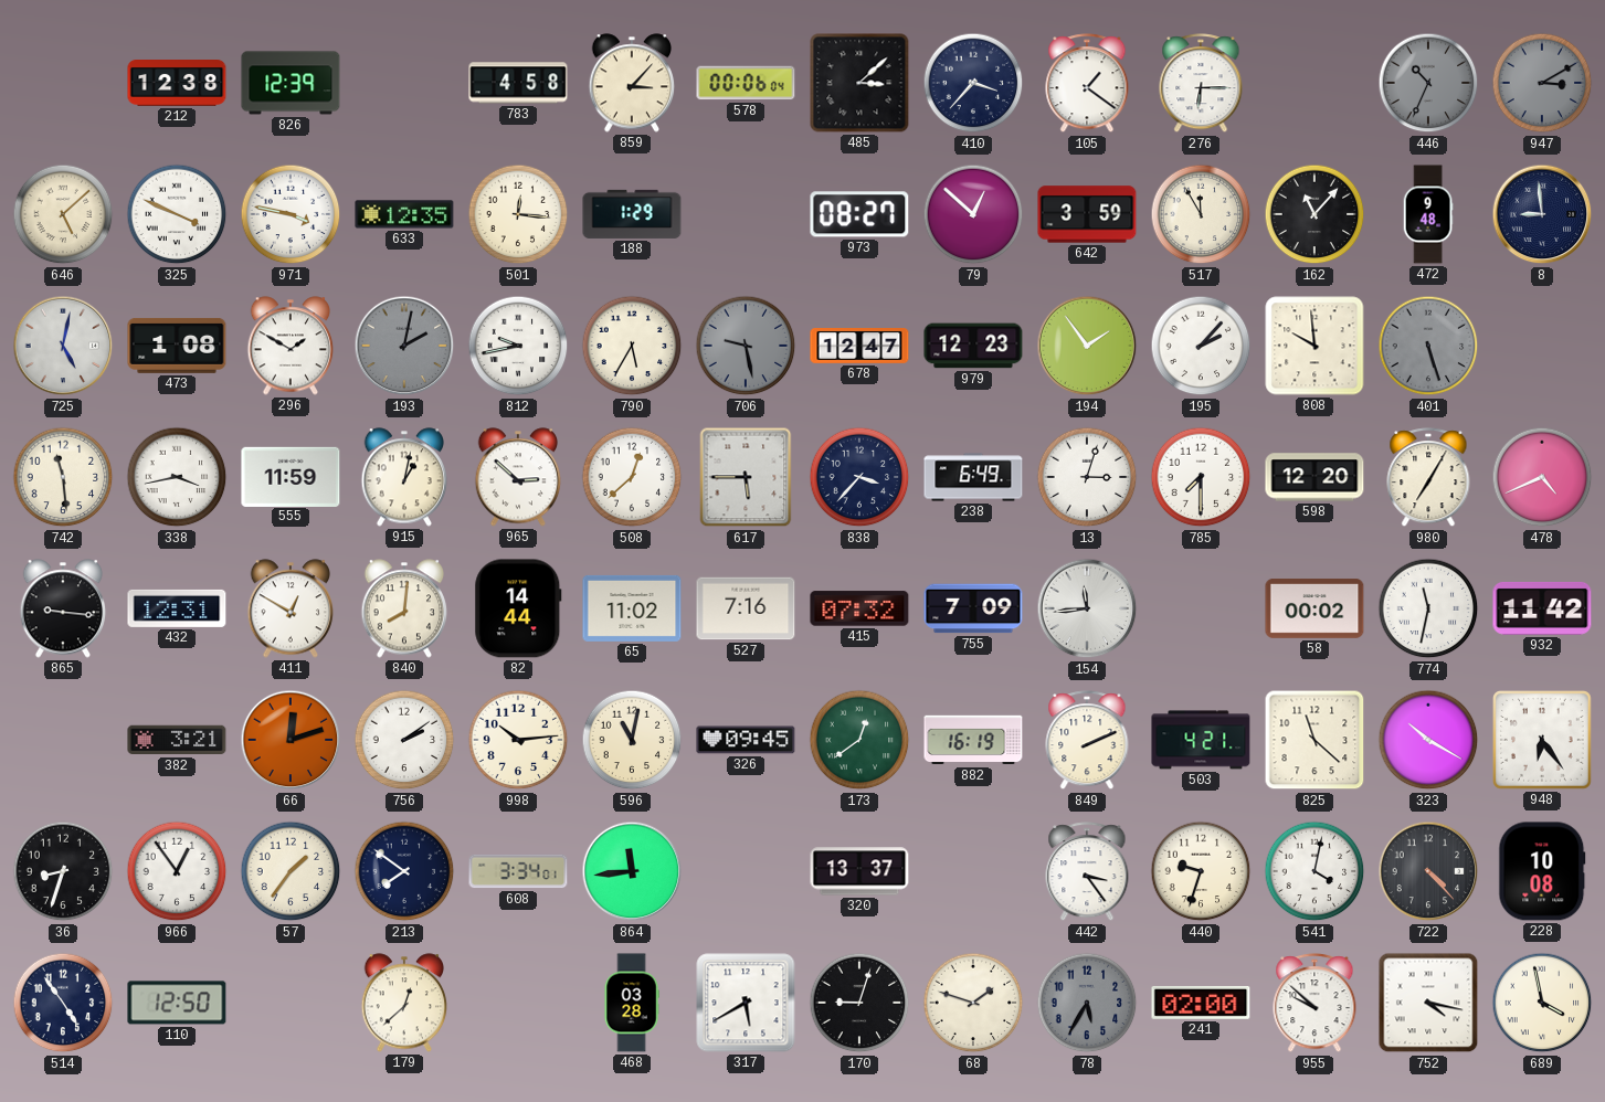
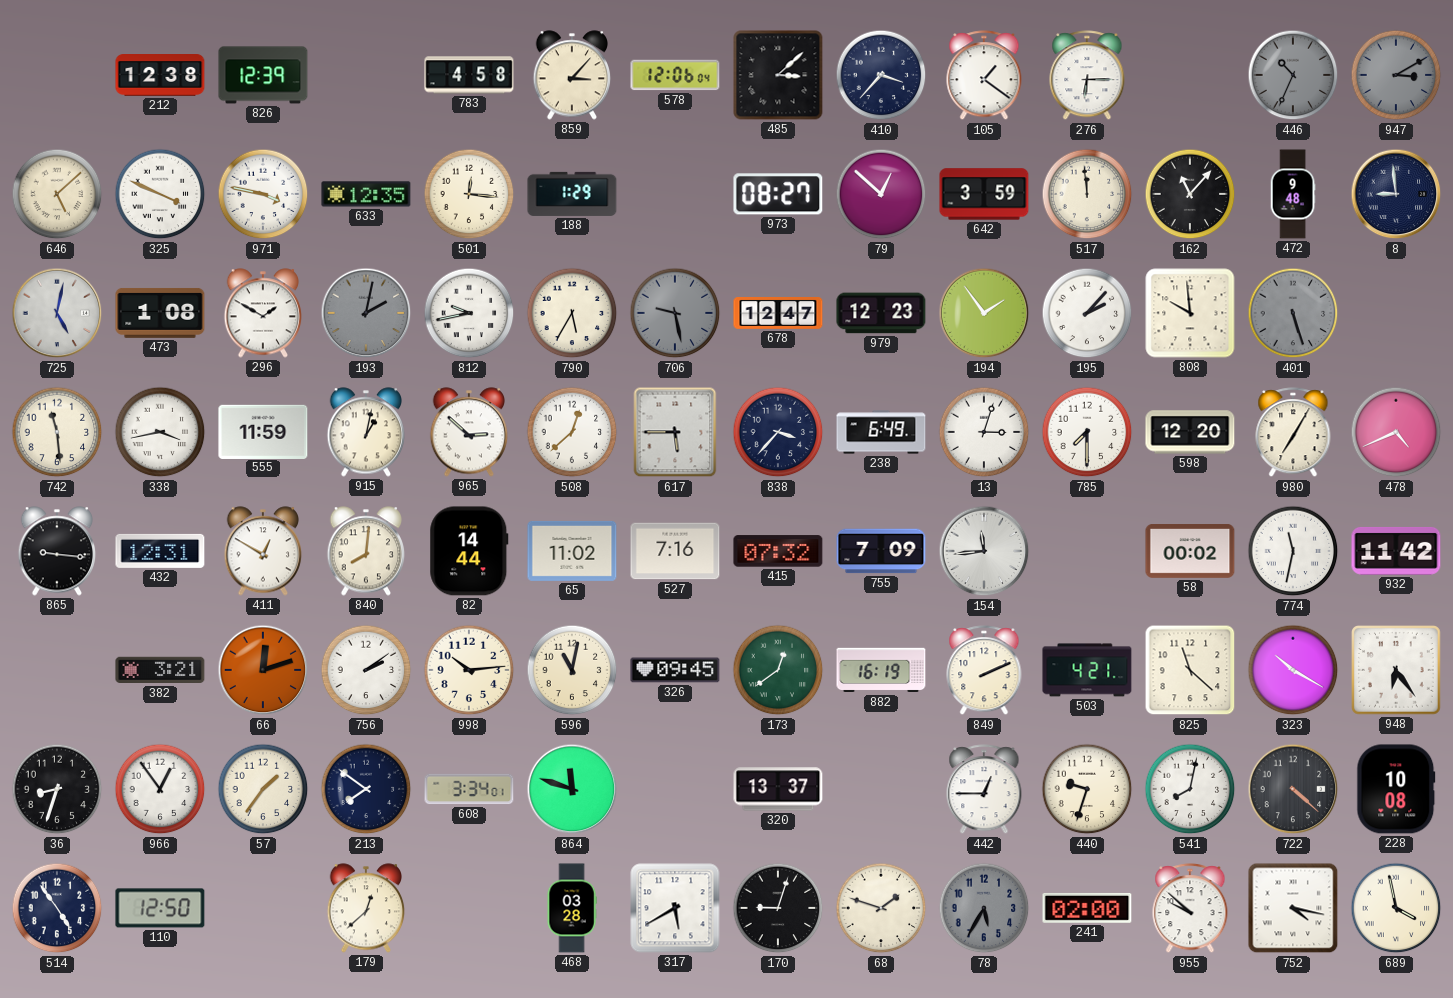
578: 00:06 -> 12:06
517: 11:55 -> 11:59
864: 11:44 -> 11:48
442: 3:24 -> 12:45
541: 4:02 -> 8:02
722: 4:23 -> 4:22
